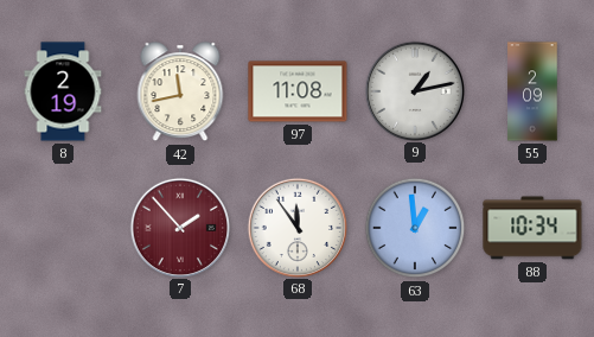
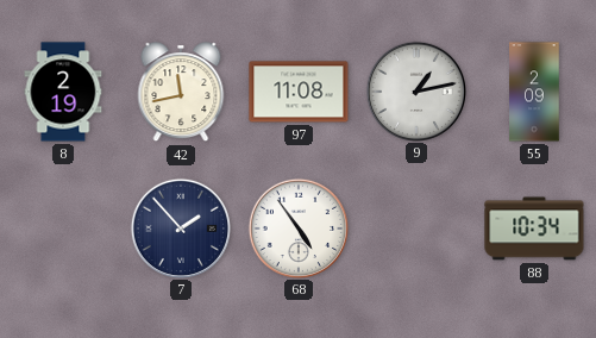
7 dial: burgundy -> navy
68: 11:54 -> 4:54
63: 12:59 -> none
